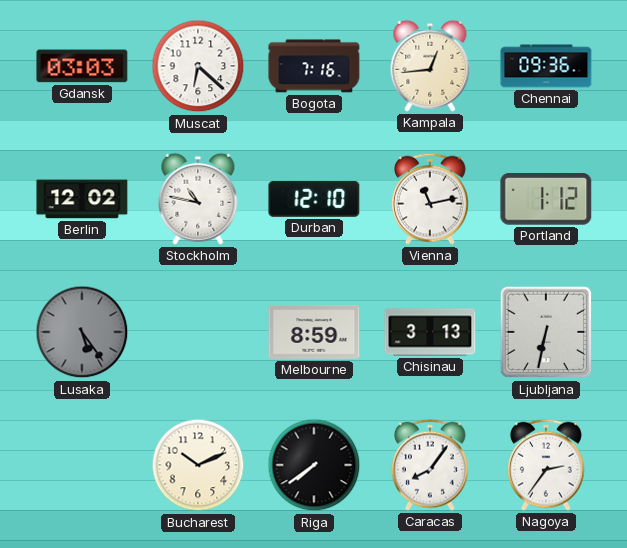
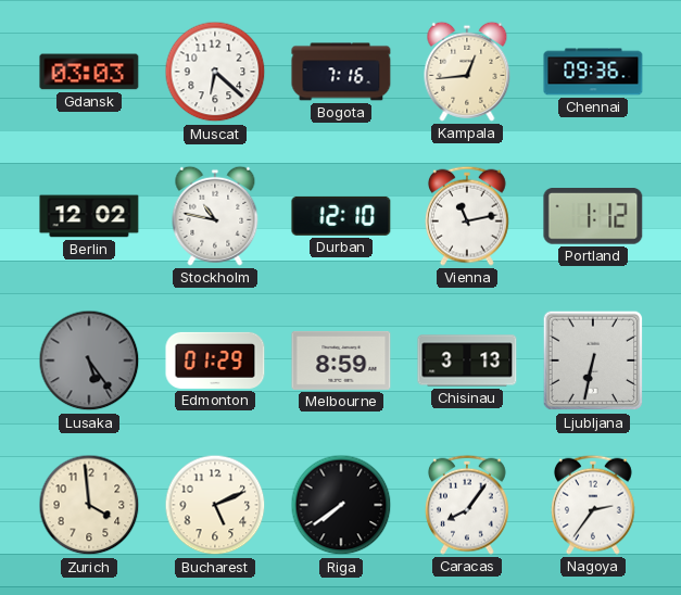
Edmonton: none -> 01:29
Zurich: none -> 3:59
Bucharest: 10:11 -> 5:11
